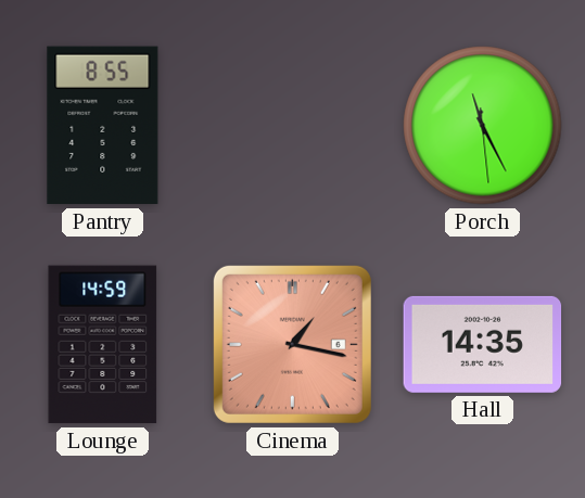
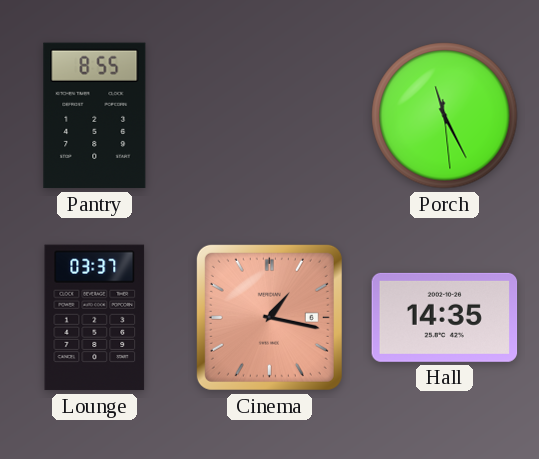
Lounge: 14:59 -> 03:37
